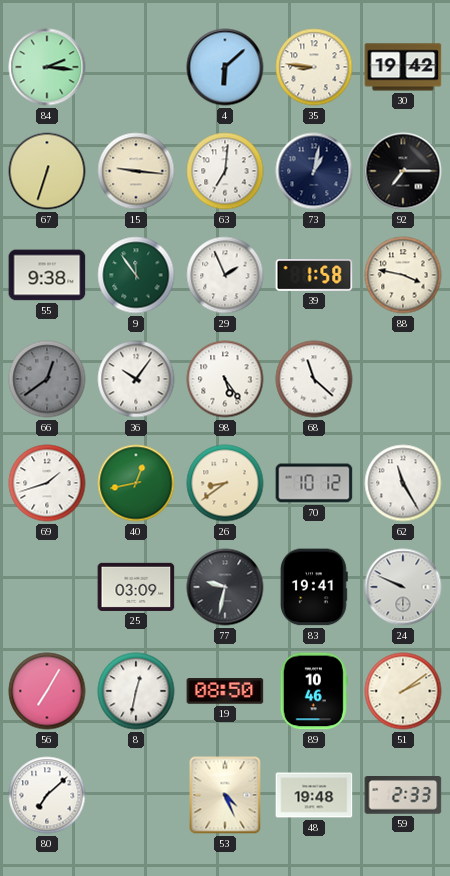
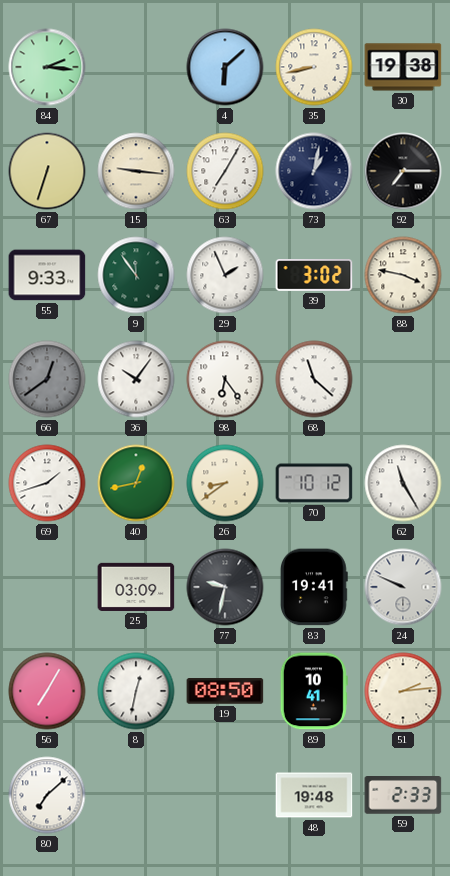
35: 8:46 -> 8:43
30: 19:42 -> 19:38
63: 7:01 -> 7:05
55: 9:38 -> 9:33
39: 1:58 -> 3:02
98: 5:24 -> 6:24
89: 10:46 -> 10:41
51: 2:09 -> 2:14
53: 4:26 -> none
